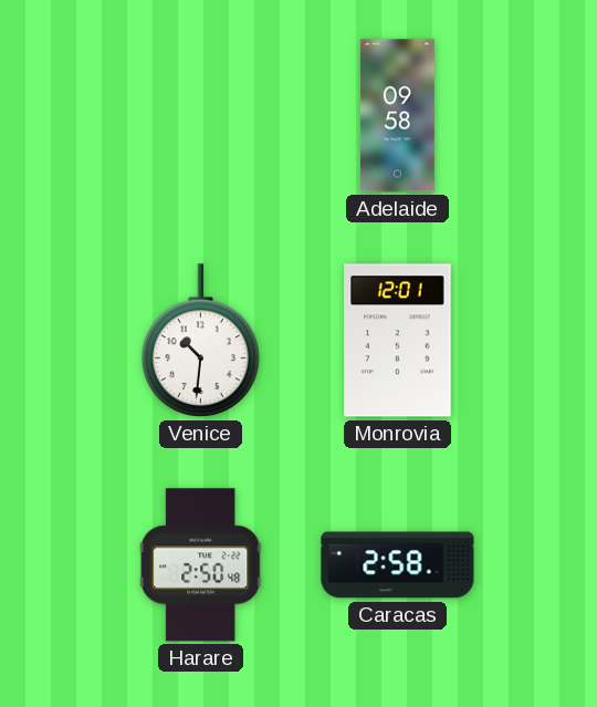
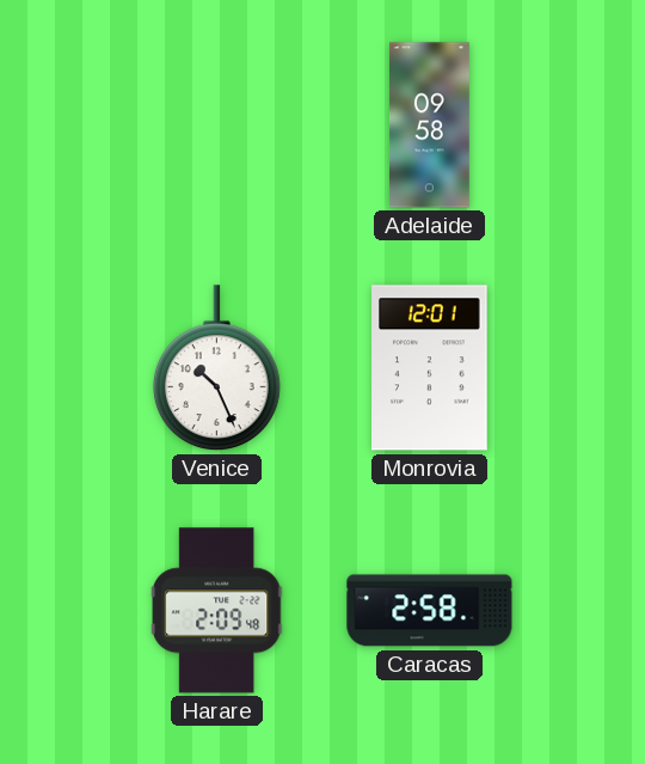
Venice: 10:31 -> 10:26
Harare: 2:50 -> 2:09
